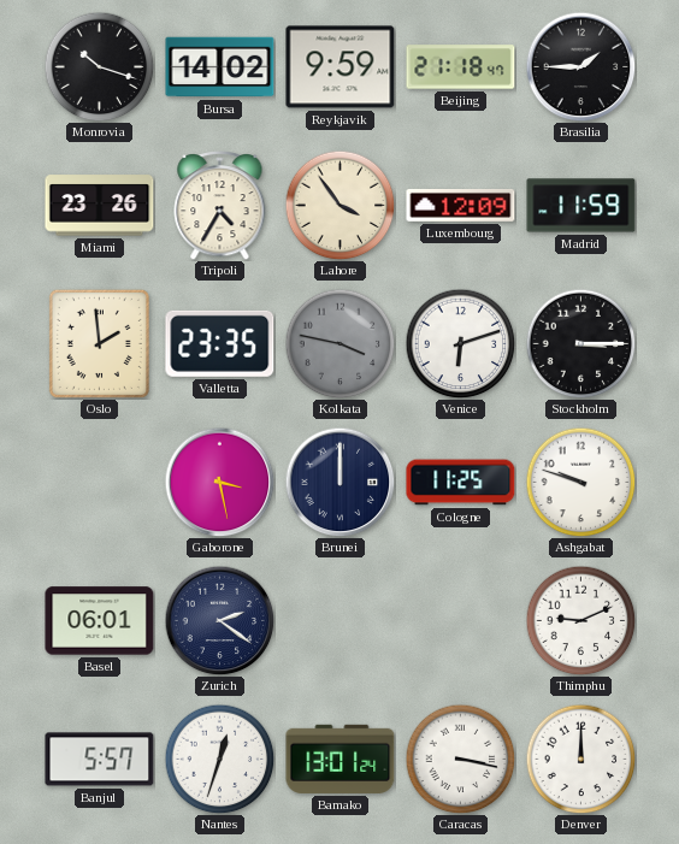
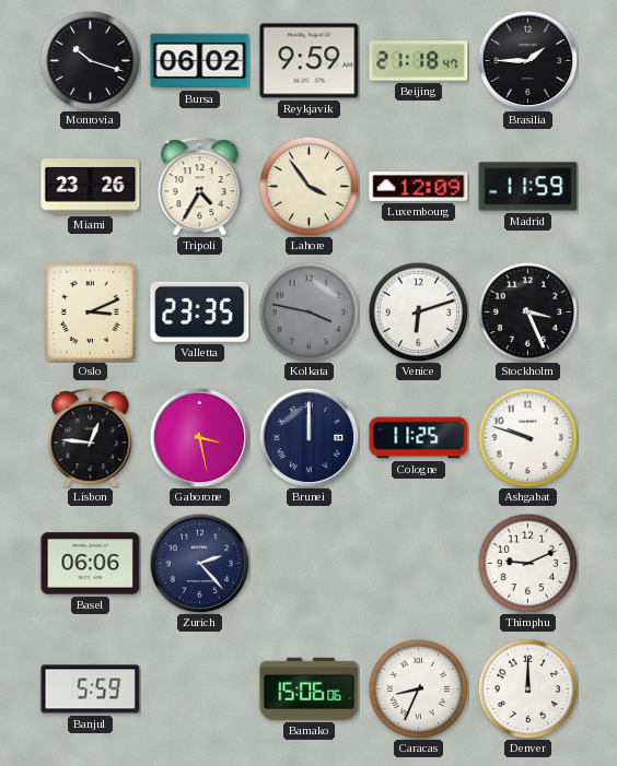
Bursa: 14:02 -> 06:02
Oslo: 1:59 -> 3:11
Stockholm: 3:15 -> 3:26
Lisbon: none -> 12:46
Basel: 06:01 -> 06:06
Zurich: 2:21 -> 2:23
Banjul: 5:57 -> 5:59
Nantes: 12:33 -> none
Bamako: 13:01 -> 15:06
Caracas: 3:17 -> 8:34
